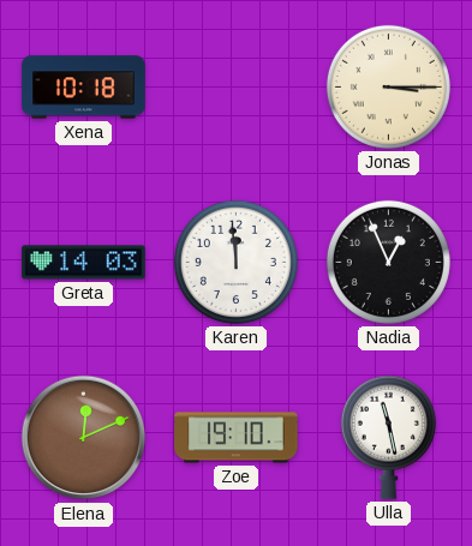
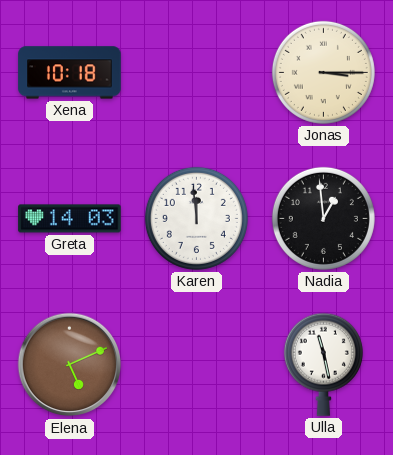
Nadia: 12:56 -> 12:59
Elena: 12:11 -> 5:11
Zoe: 19:10 -> none
